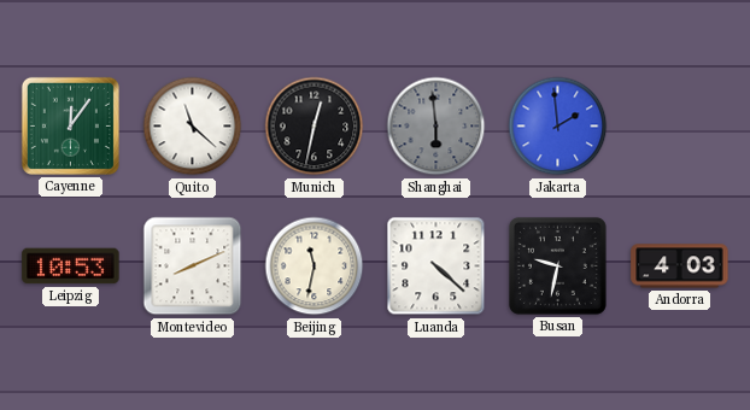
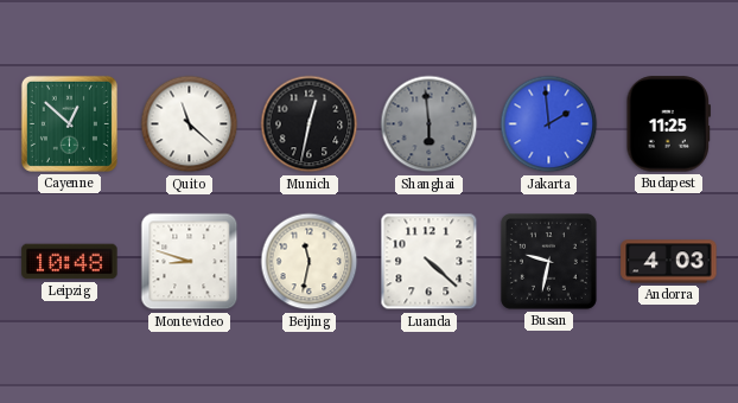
Cayenne: 12:06 -> 12:52
Budapest: none -> 11:25
Leipzig: 10:53 -> 10:48
Montevideo: 8:11 -> 8:48
